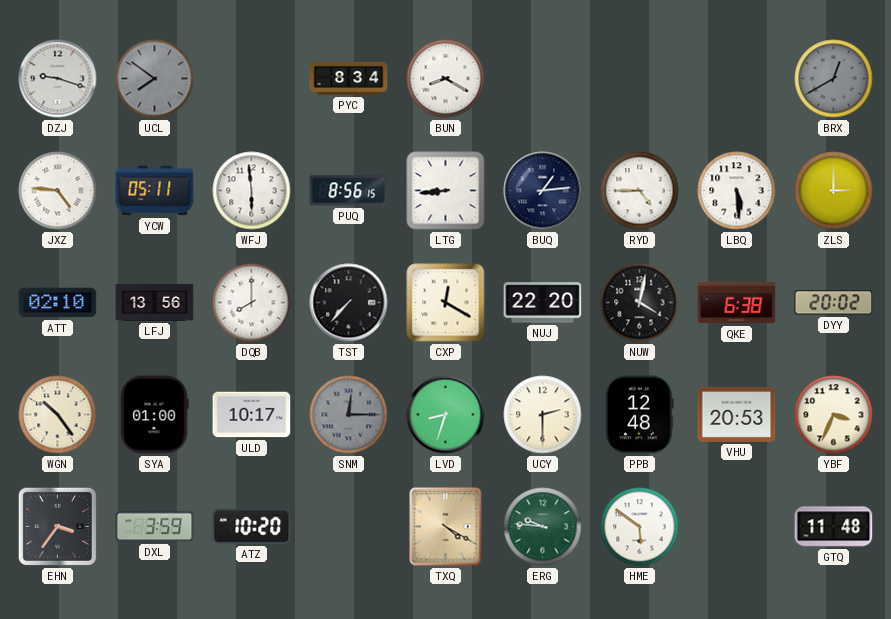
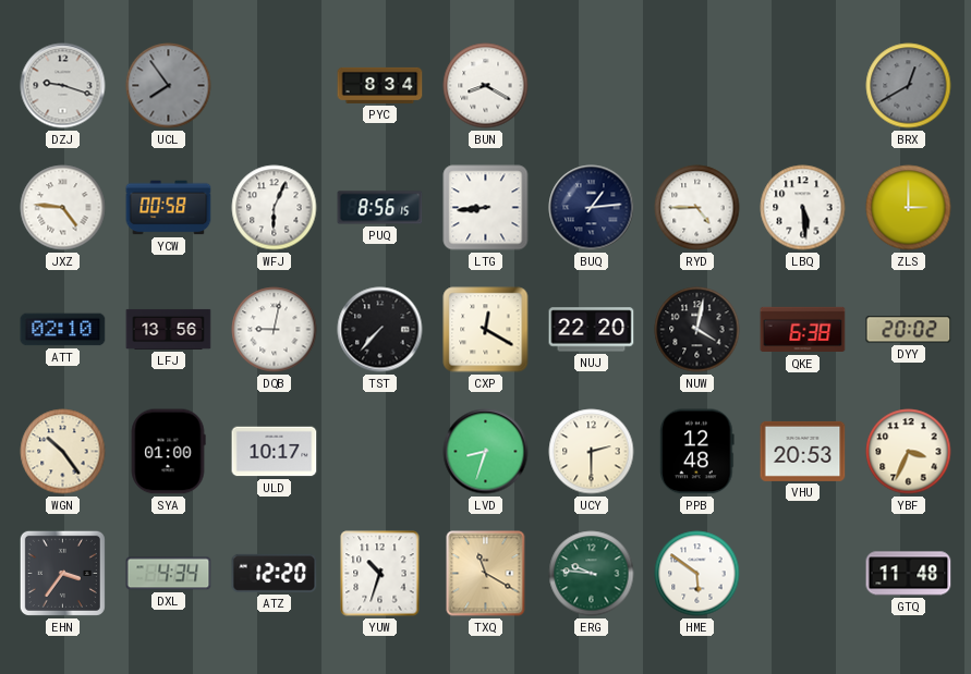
UCL: 7:51 -> 7:54
YCW: 05:11 -> 00:58
WFJ: 5:59 -> 6:04
DQB: 8:00 -> 9:02
SNM: 12:15 -> none
DXL: 3:59 -> 4:34
ATZ: 10:20 -> 12:20
YUW: none -> 10:33
TXQ: 4:20 -> 11:20
